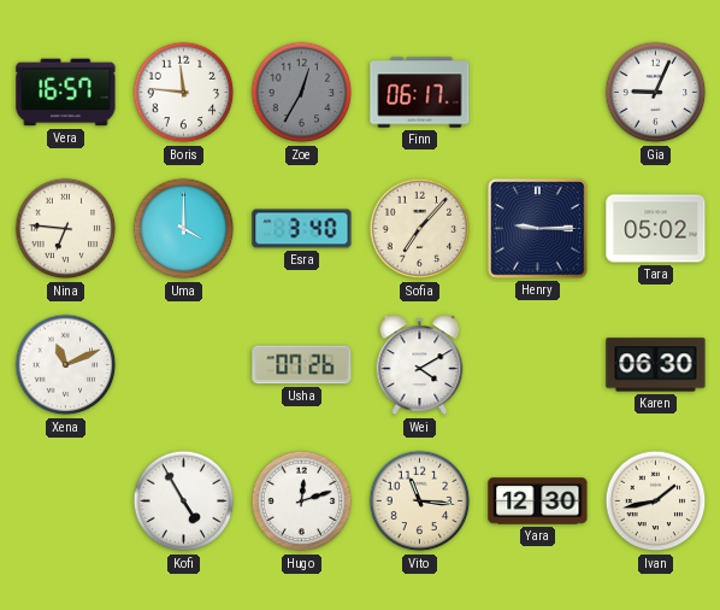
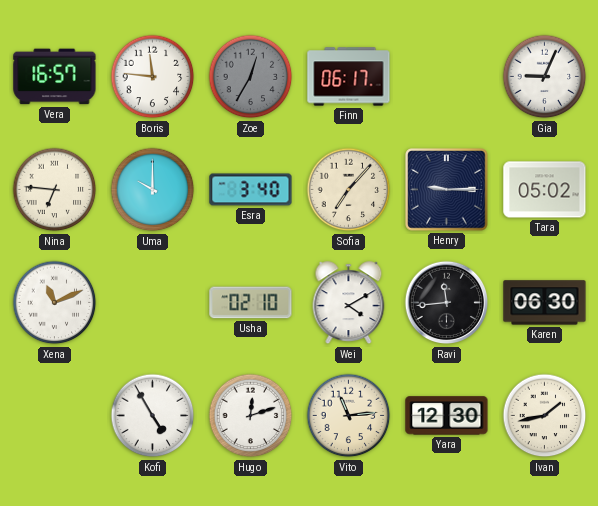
Uma: 4:00 -> 10:00
Usha: 07:26 -> 02:10
Ravi: none -> 11:44
Vito: 11:16 -> 11:14
